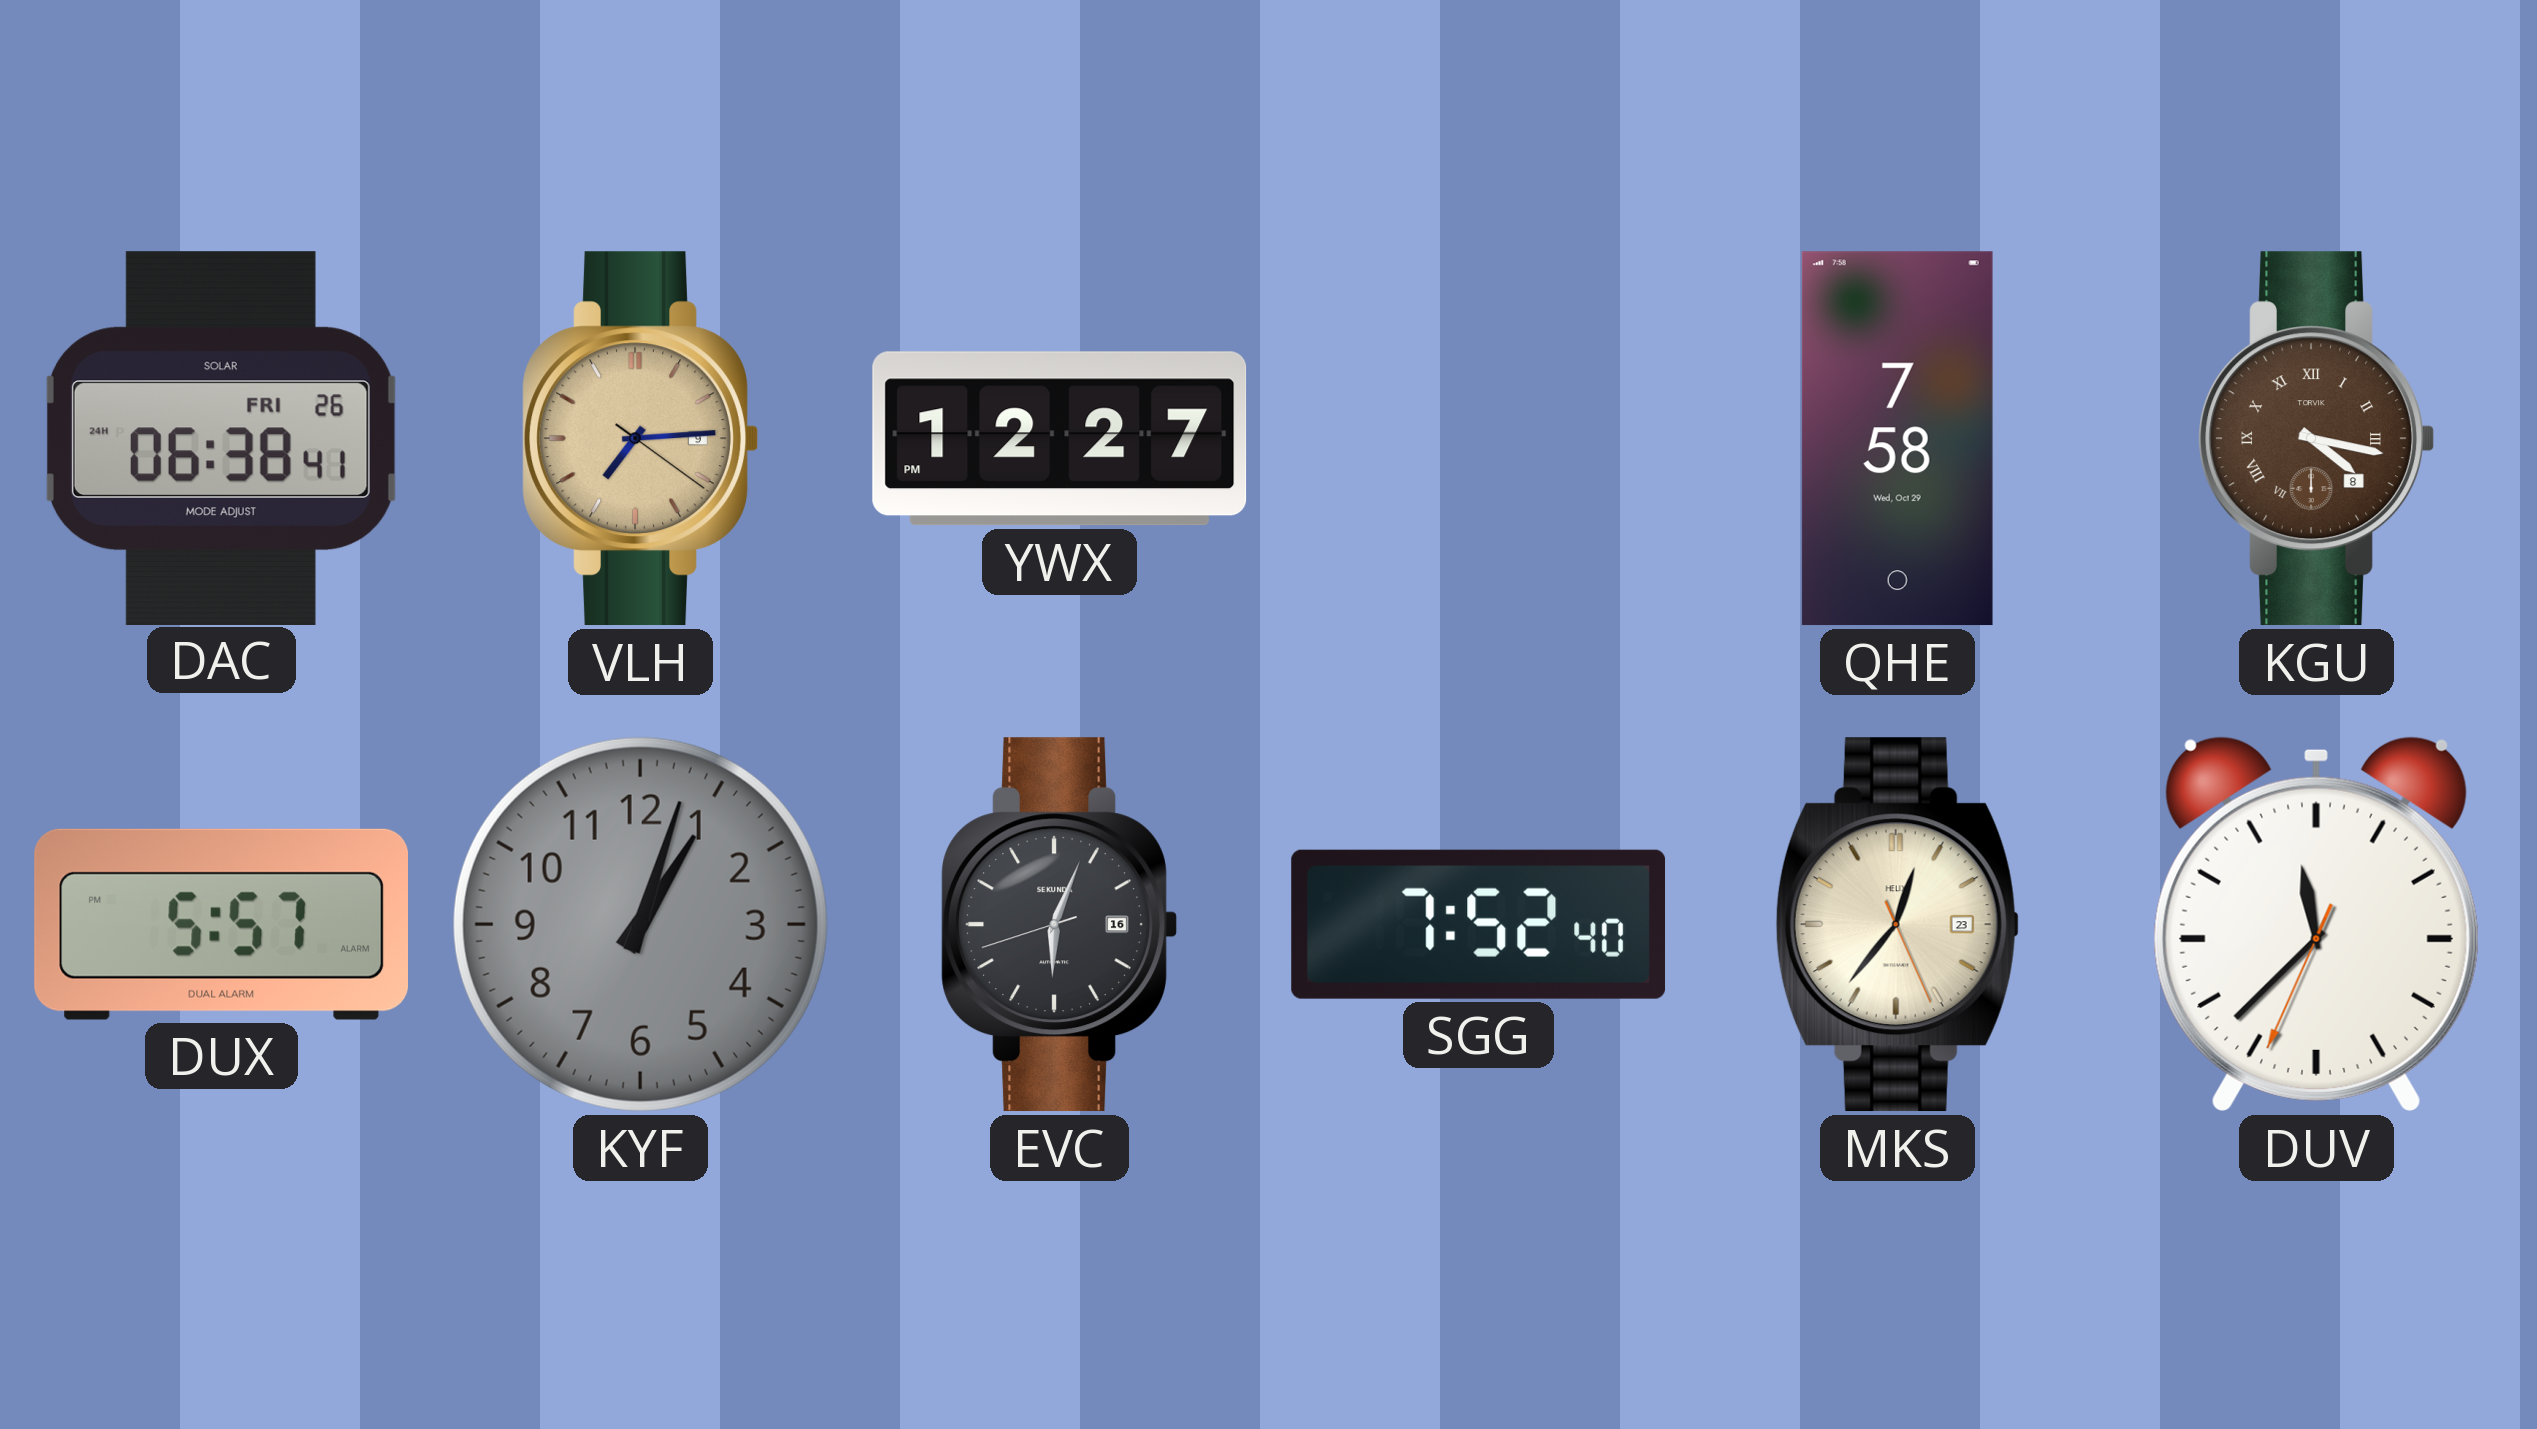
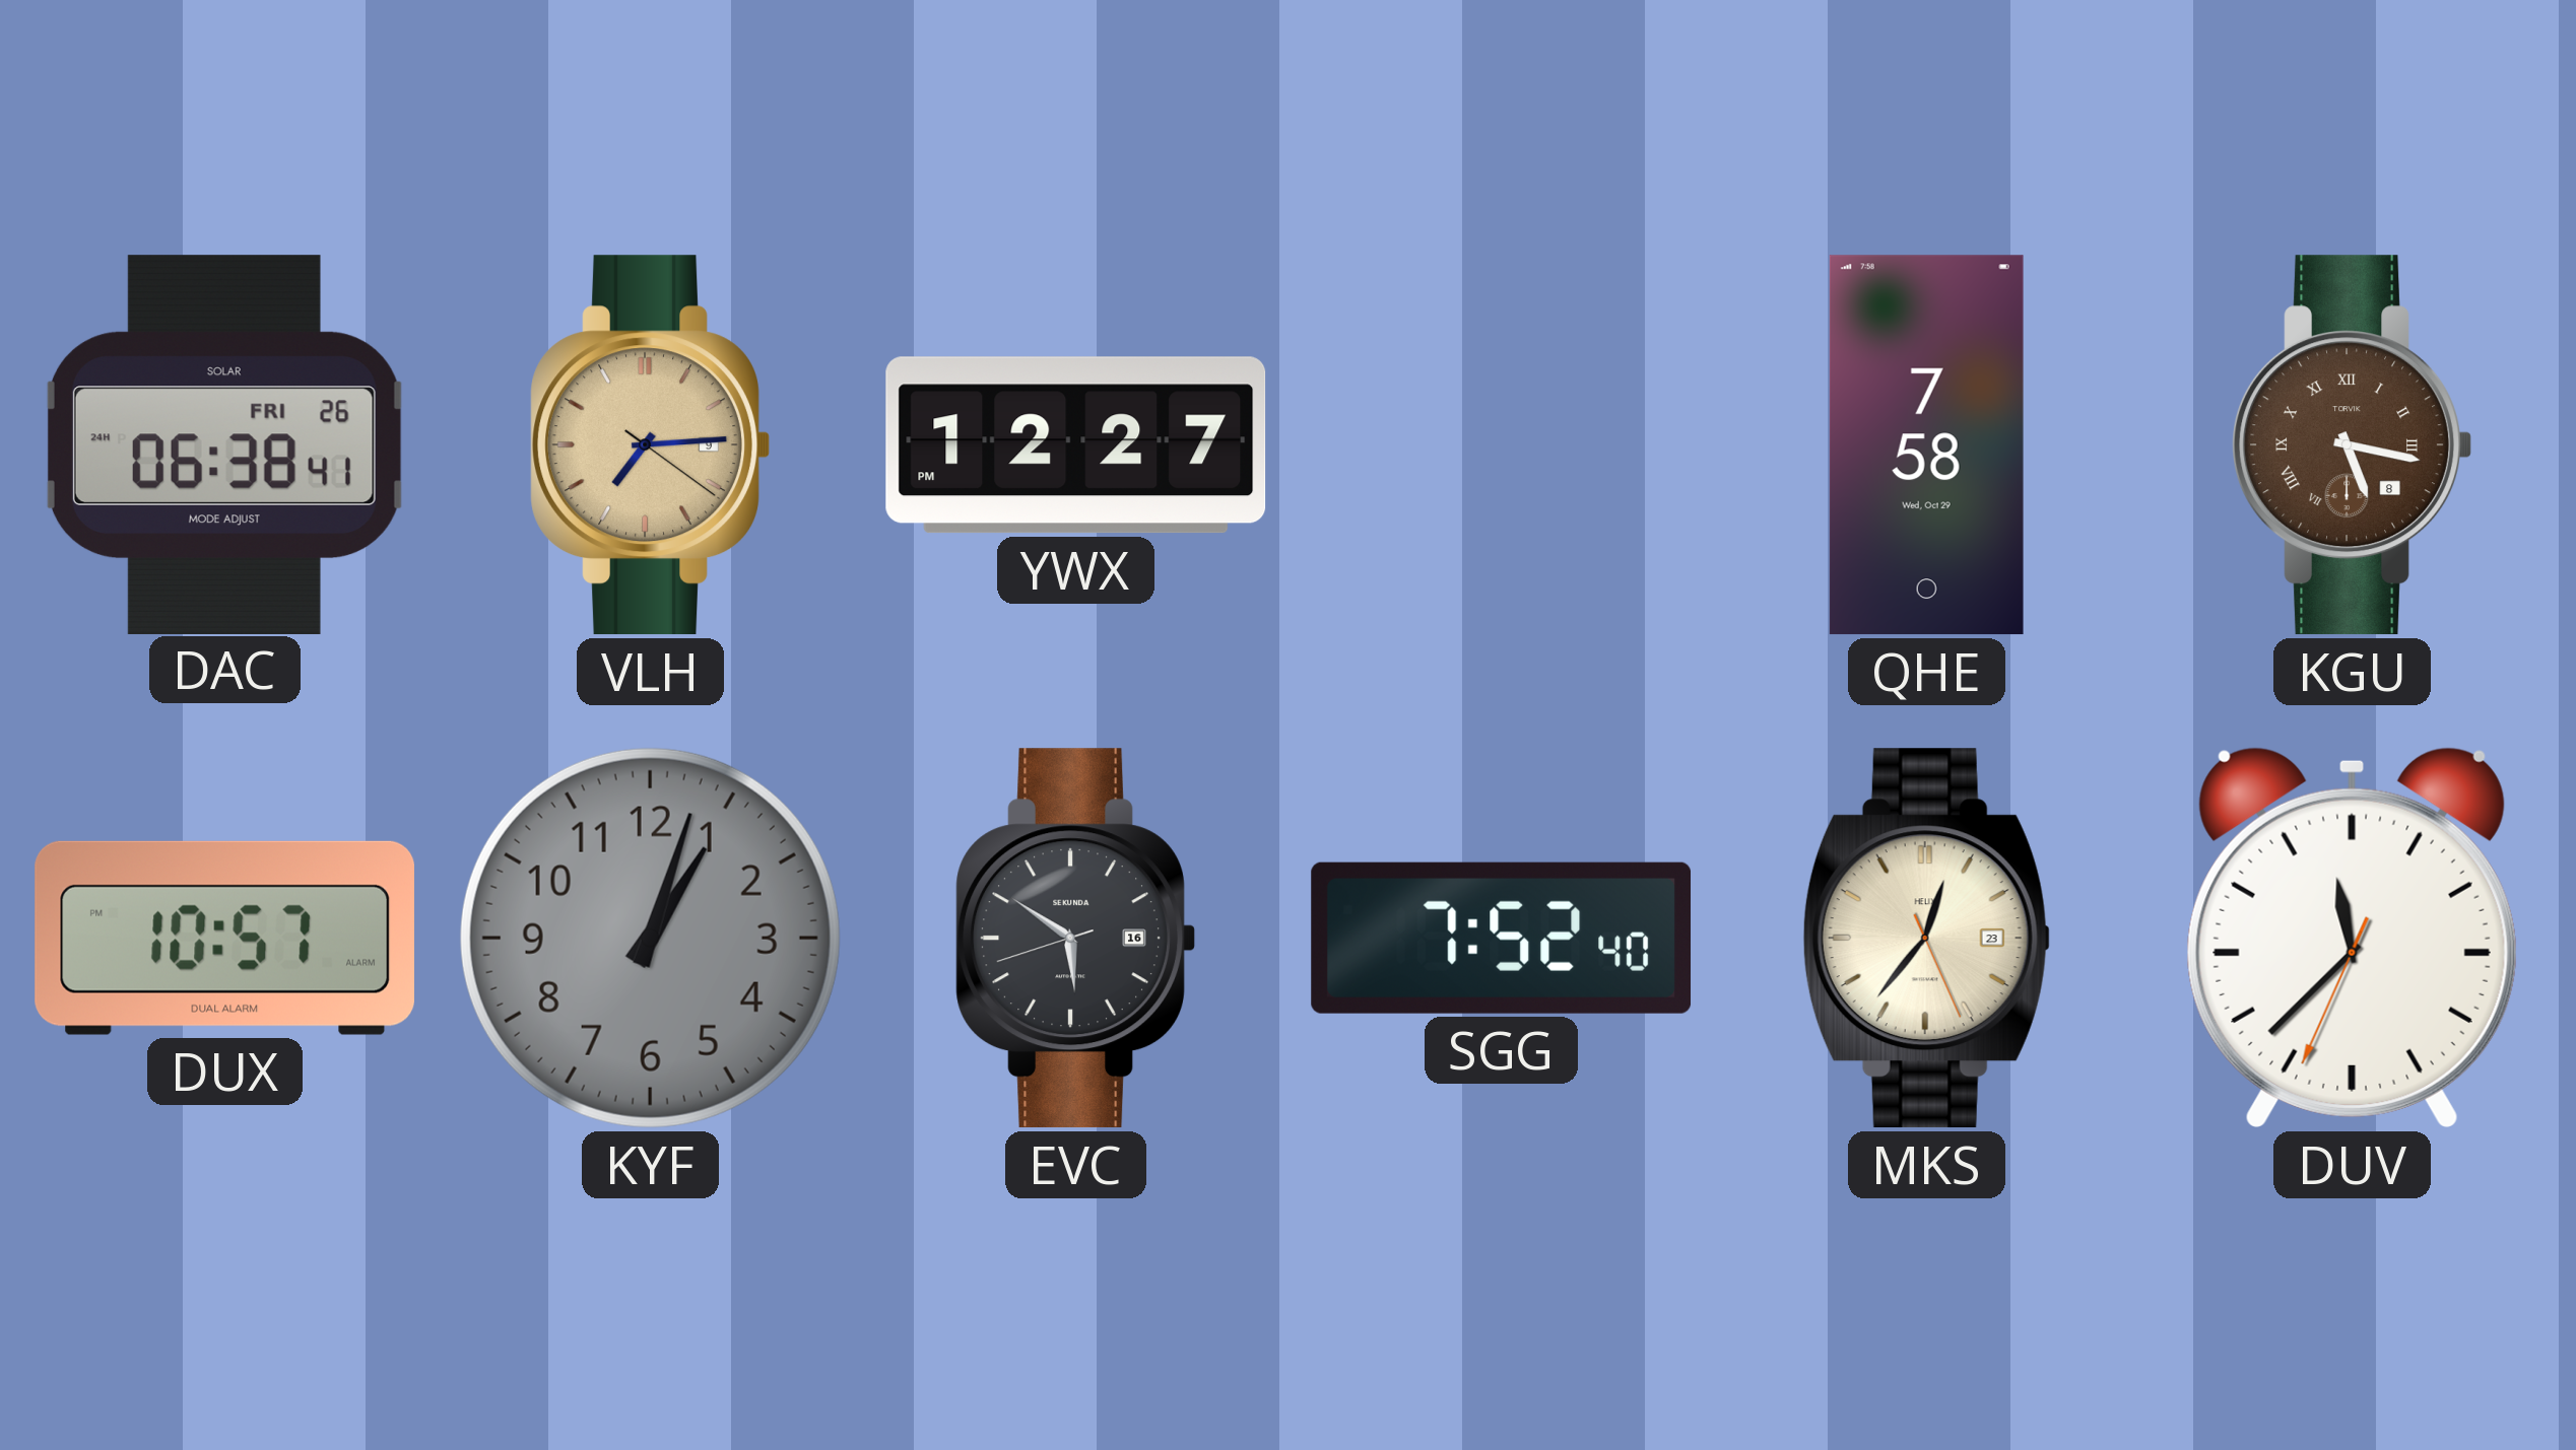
KGU: 4:17 -> 5:17
DUX: 5:57 -> 10:57
EVC: 6:03 -> 5:50
